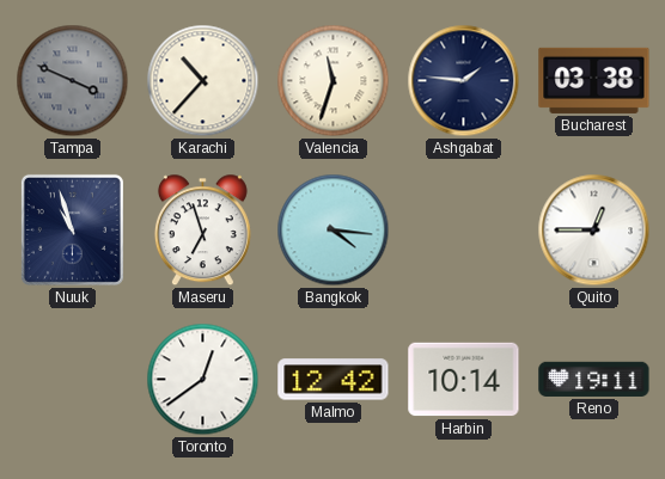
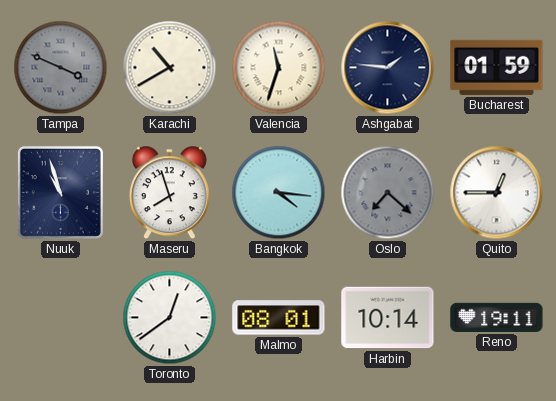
Karachi: 10:37 -> 10:40
Bucharest: 03:38 -> 01:59
Maseru: 6:57 -> 7:57
Oslo: none -> 7:22
Malmo: 12:42 -> 08:01
